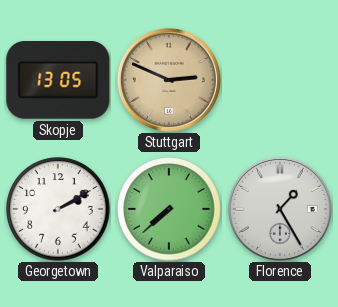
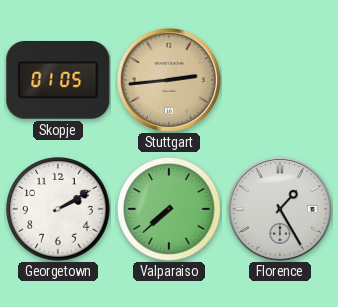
Skopje: 13:05 -> 01:05
Stuttgart: 2:49 -> 2:44
